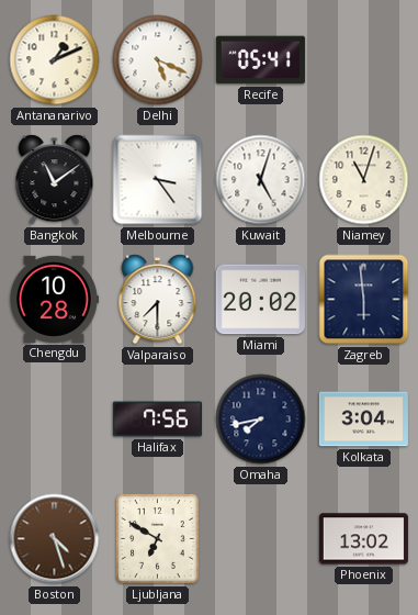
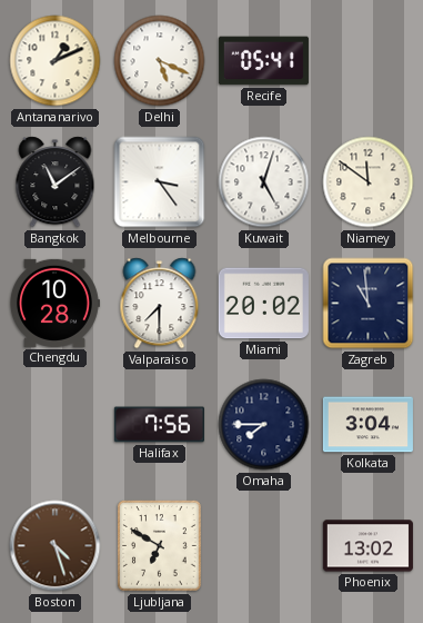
Niamey: 11:03 -> 11:51
Zagreb: 5:59 -> 10:59
Omaha: 7:43 -> 7:45
